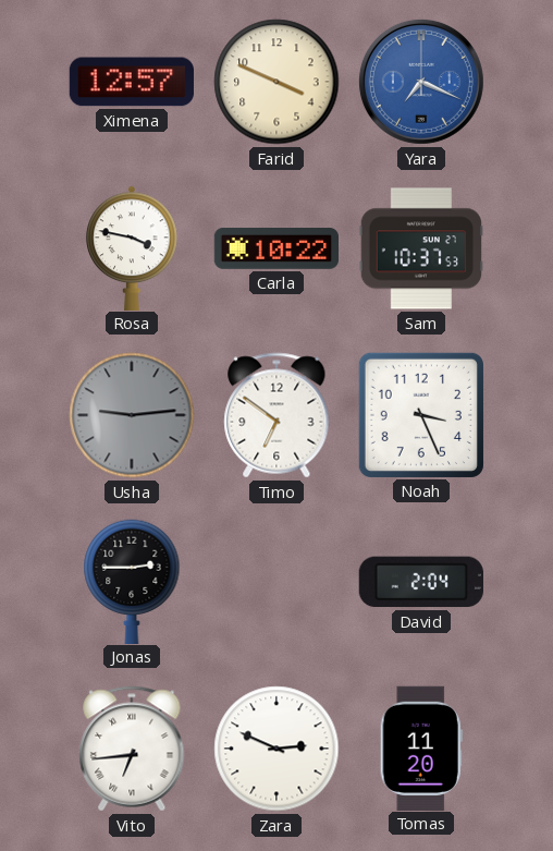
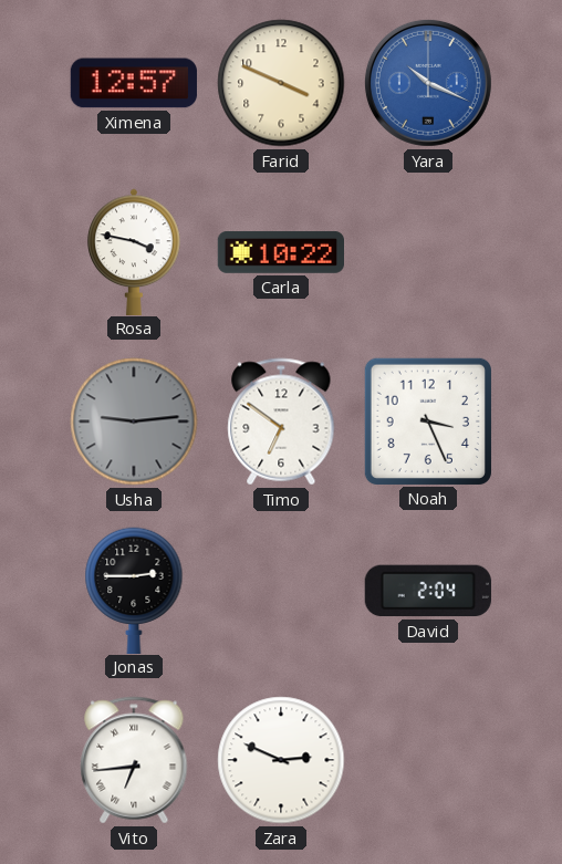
Yara: 7:19 -> 10:19
Sam: 10:37 -> none
Tomas: 11:20 -> none
